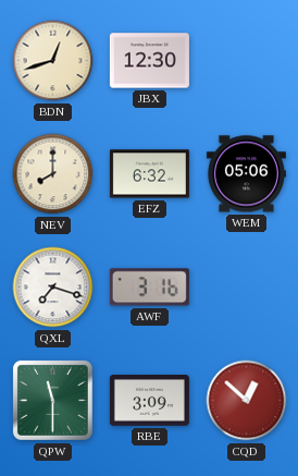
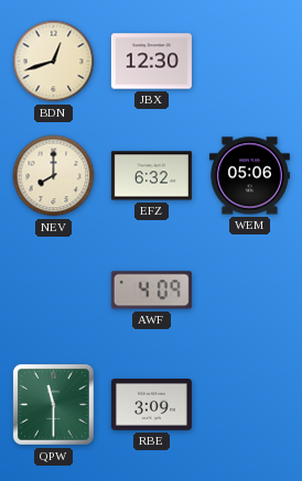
QXL: 7:18 -> none
AWF: 3:16 -> 4:09
CQD: 12:52 -> none
